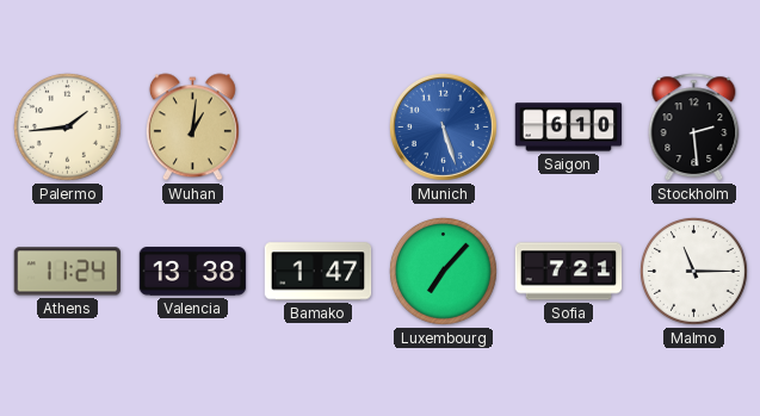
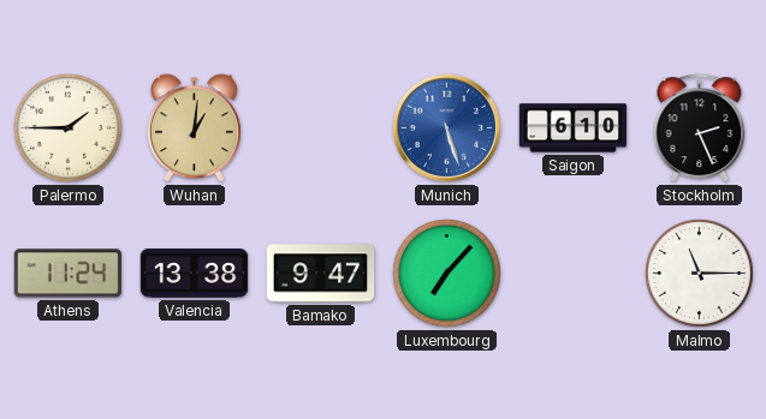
Palermo: 1:44 -> 1:45
Stockholm: 2:29 -> 2:26
Bamako: 1:47 -> 9:47
Sofia: 7:21 -> none
